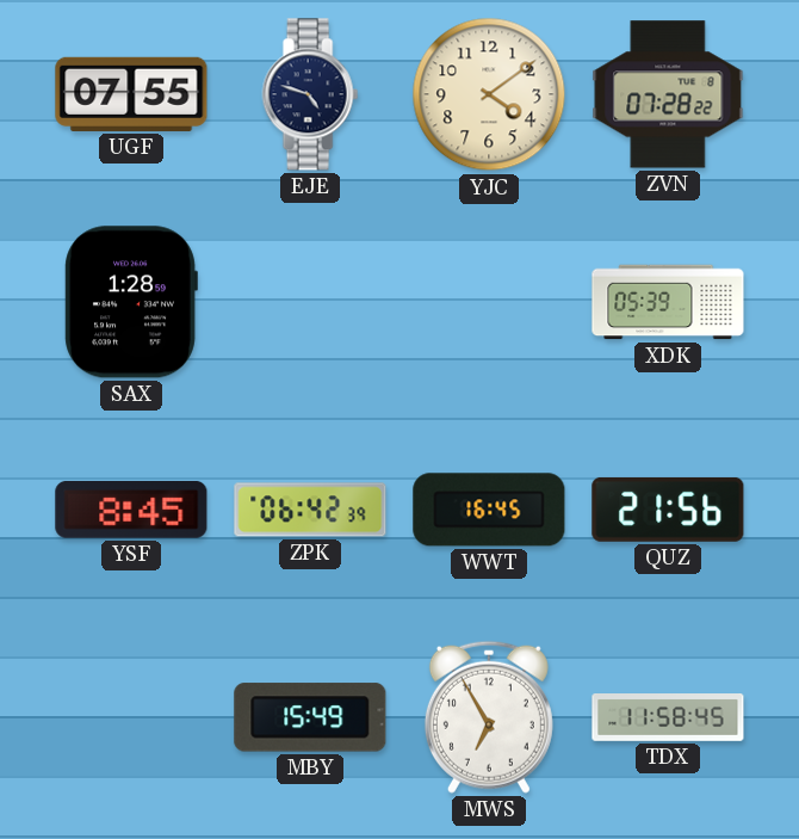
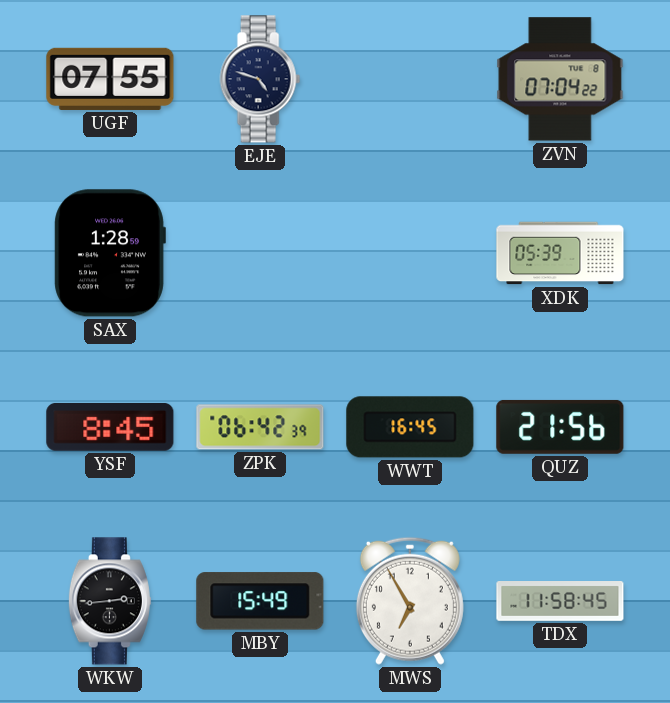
YJC: 4:09 -> none
ZVN: 07:28 -> 07:04
WKW: none -> 2:44
